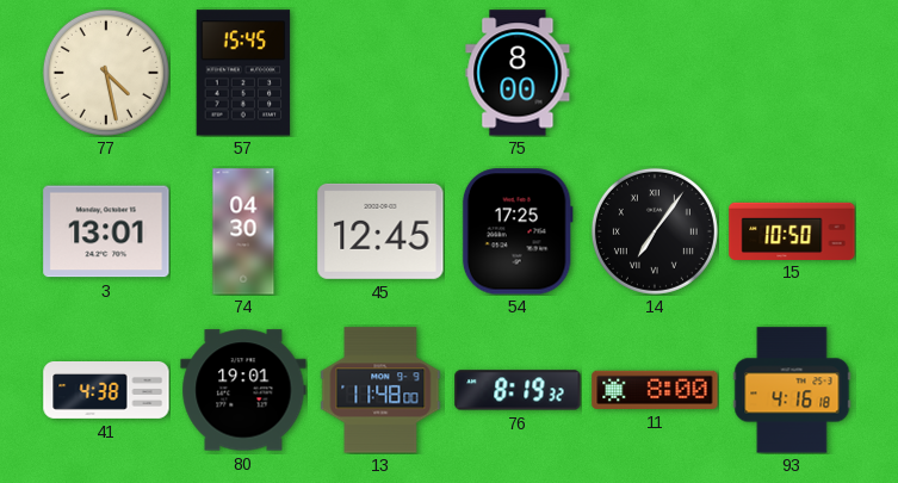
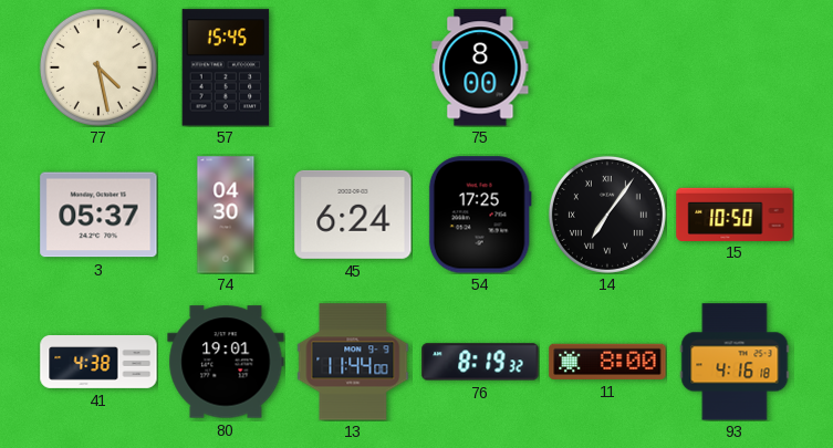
3: 13:01 -> 05:37
45: 12:45 -> 6:24
13: 11:48 -> 11:44
